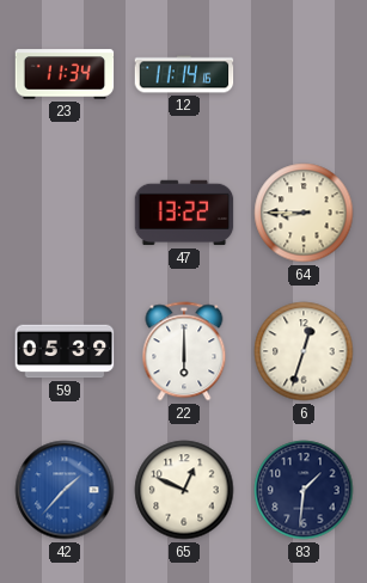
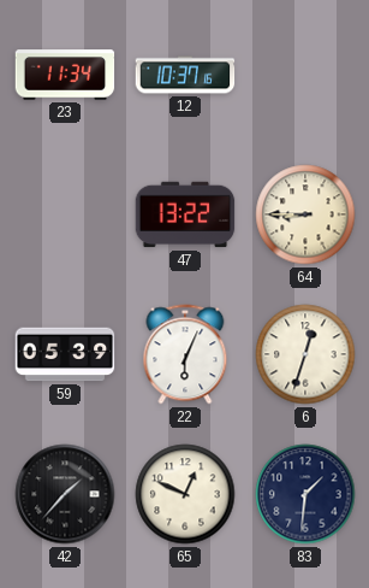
12: 11:14 -> 10:37
22: 6:00 -> 6:04
42 dial: blue -> black
